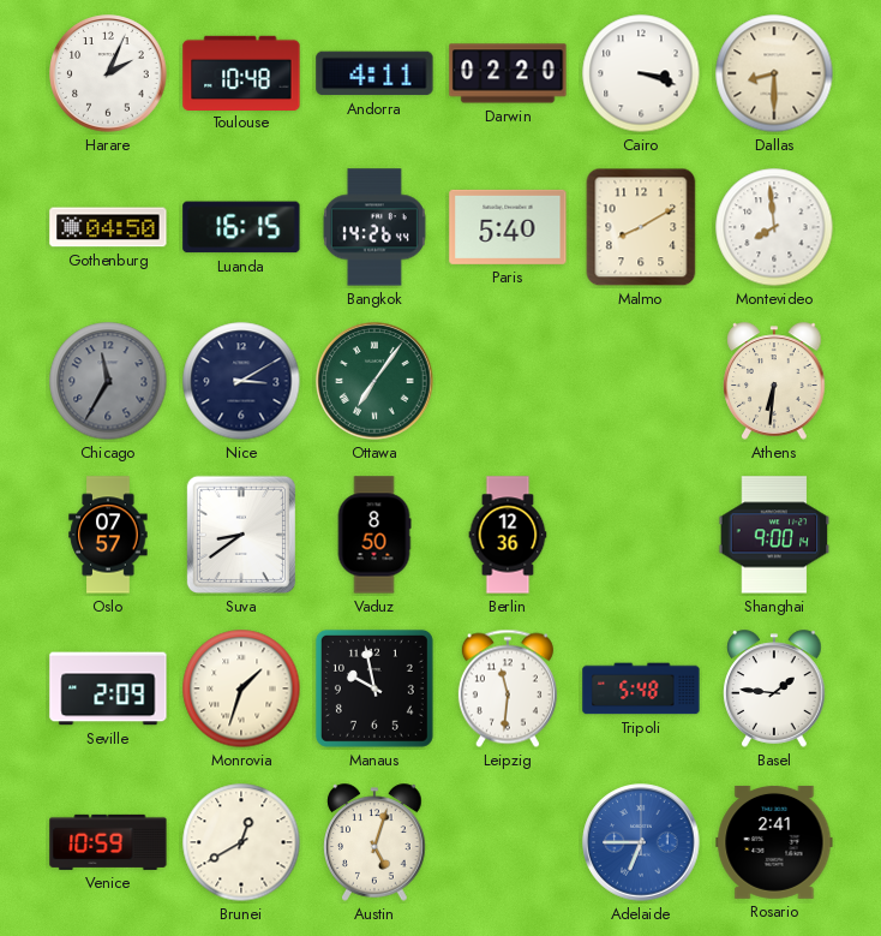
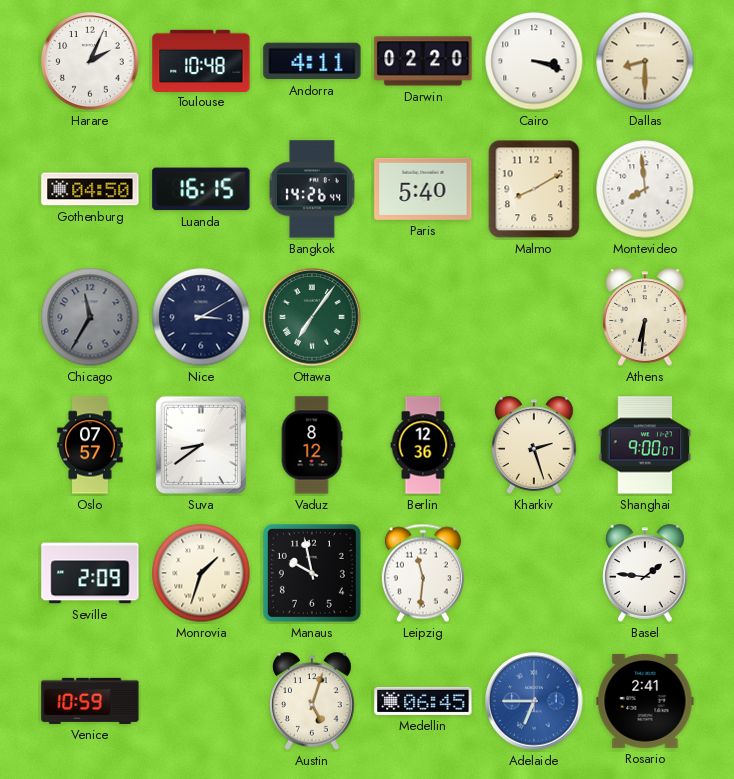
Vaduz: 8:50 -> 8:12
Kharkiv: none -> 2:27
Shanghai: 9:00:14 -> 9:00:07
Tripoli: 5:48 -> none
Brunei: 12:40 -> none
Medellin: none -> 06:45
